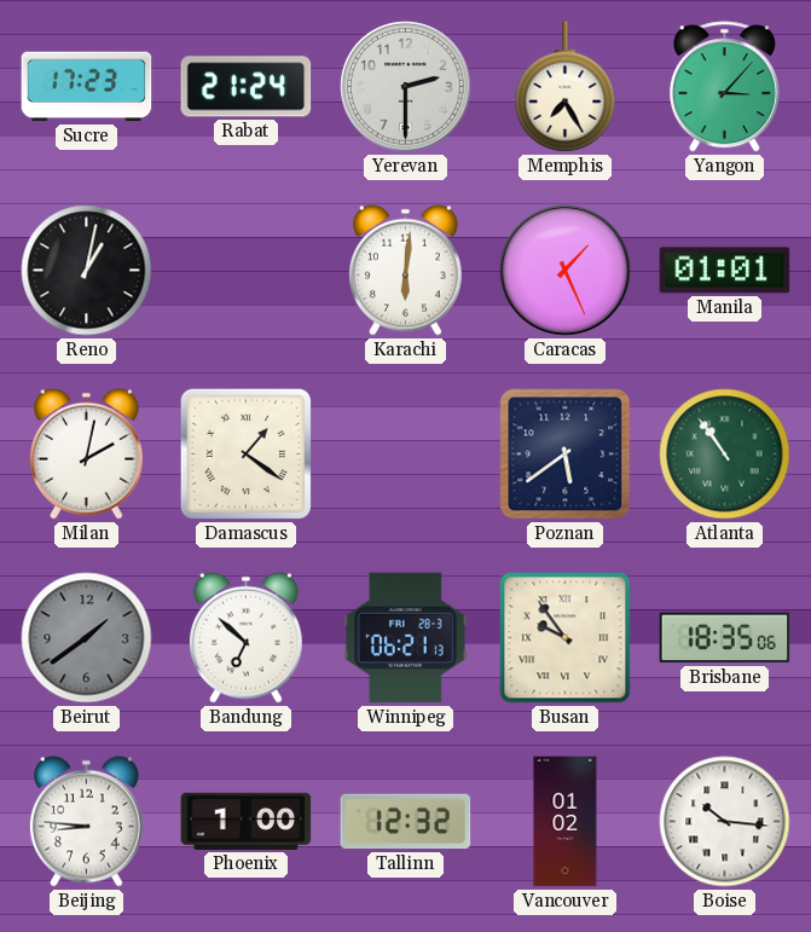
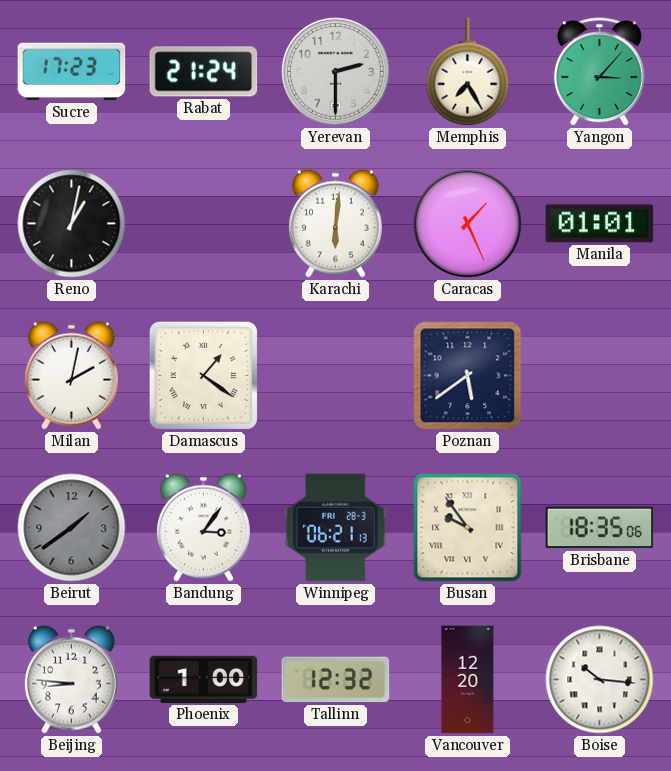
Atlanta: 10:54 -> none
Bandung: 6:52 -> 3:06
Vancouver: 01:02 -> 12:20
